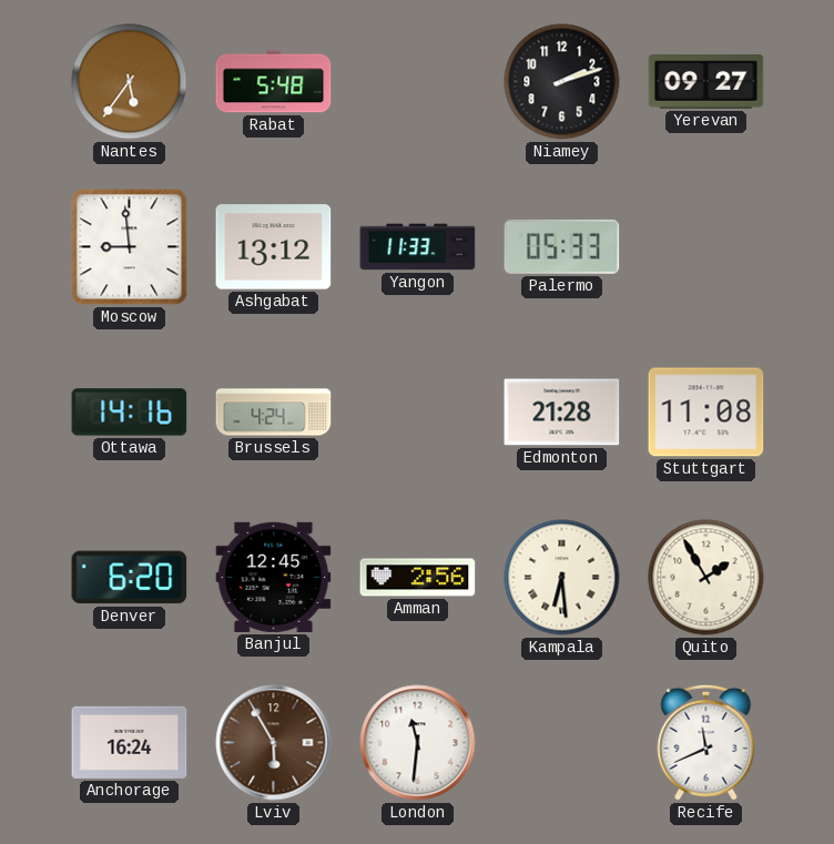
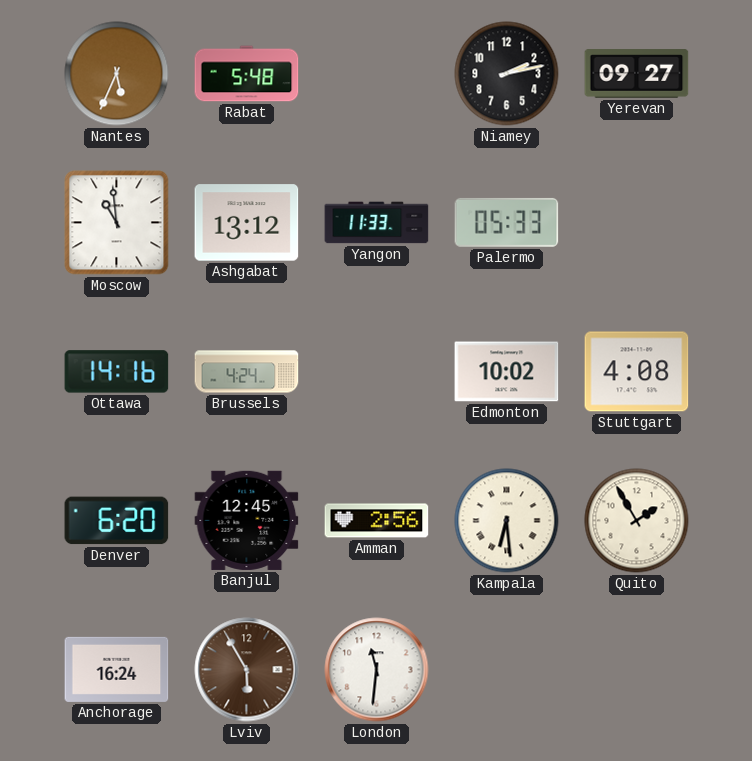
Nantes: 5:36 -> 5:34
Niamey: 2:12 -> 2:13
Moscow: 8:59 -> 10:59
Edmonton: 21:28 -> 10:02
Stuttgart: 11:08 -> 4:08
Recife: 11:41 -> none
